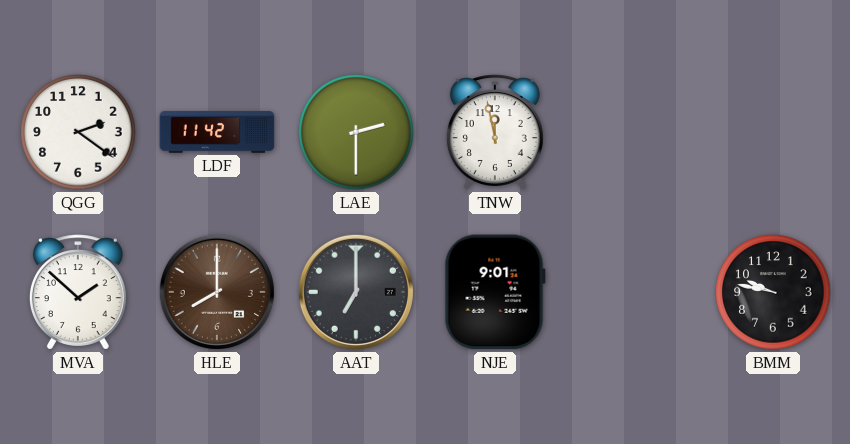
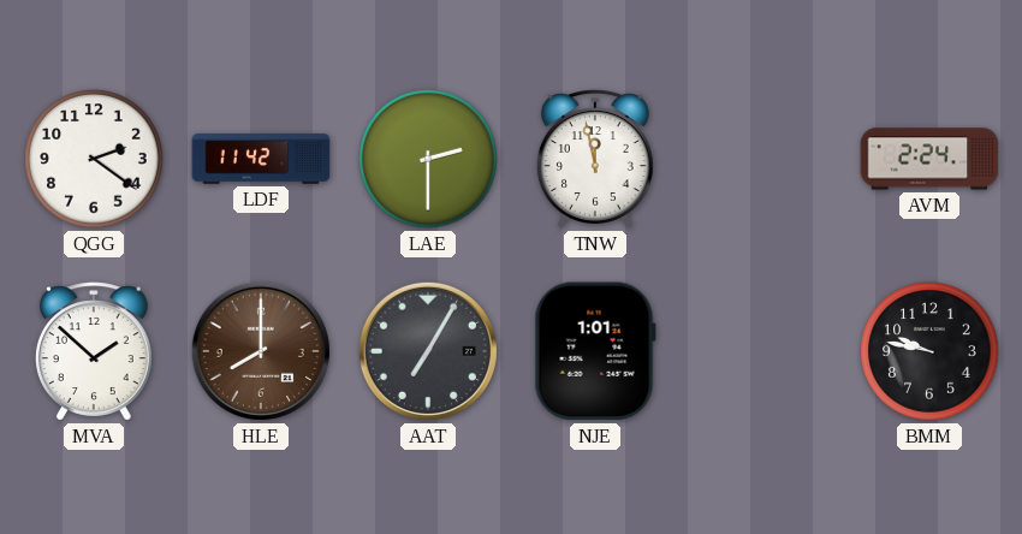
AVM: none -> 2:24
AAT: 7:00 -> 7:05
NJE: 9:01 -> 1:01
